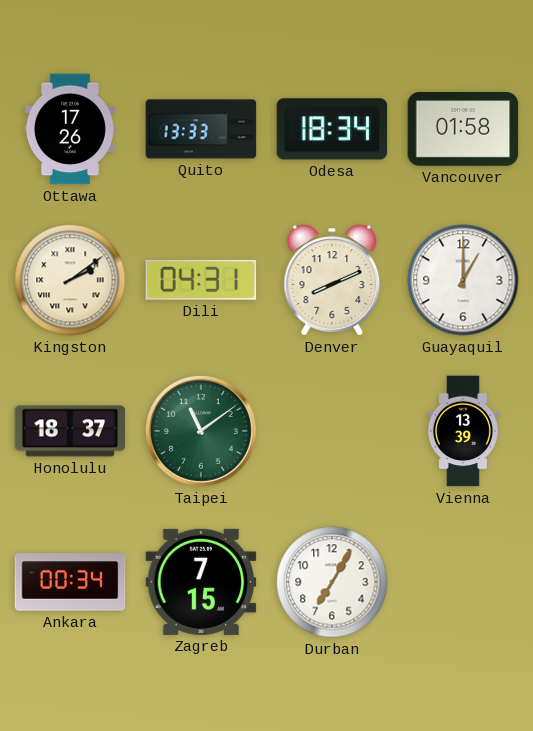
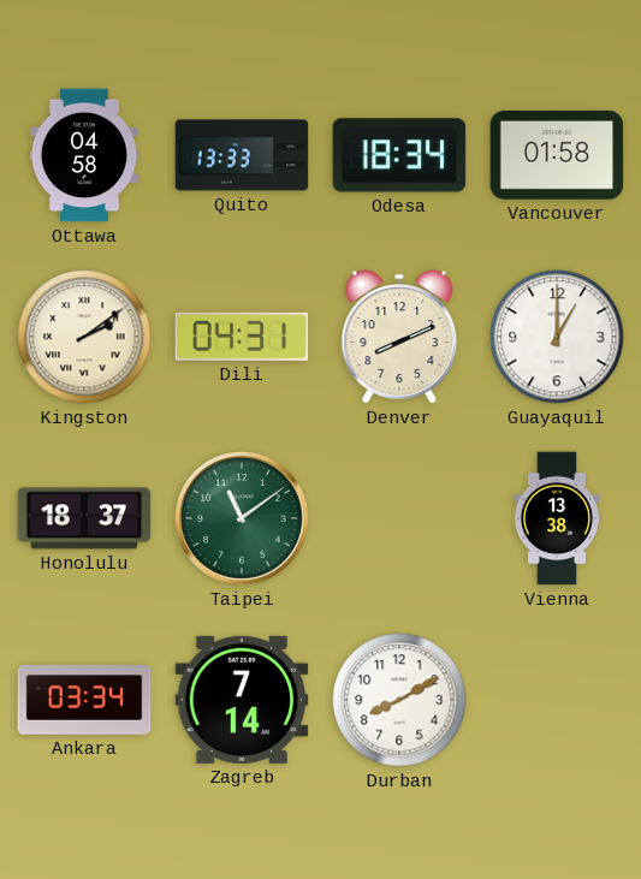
Ottawa: 17:26 -> 04:58
Vienna: 13:39 -> 13:38
Ankara: 00:34 -> 03:34
Zagreb: 7:15 -> 7:14
Durban: 7:05 -> 8:10
